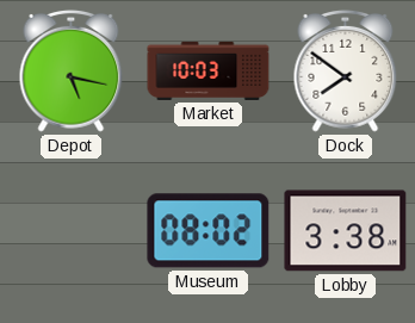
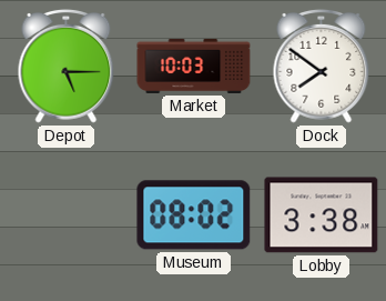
Depot: 5:17 -> 5:15
